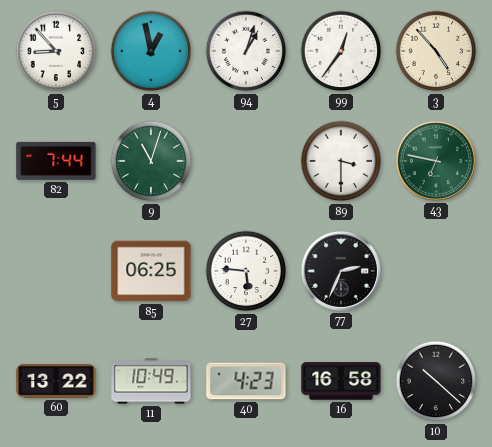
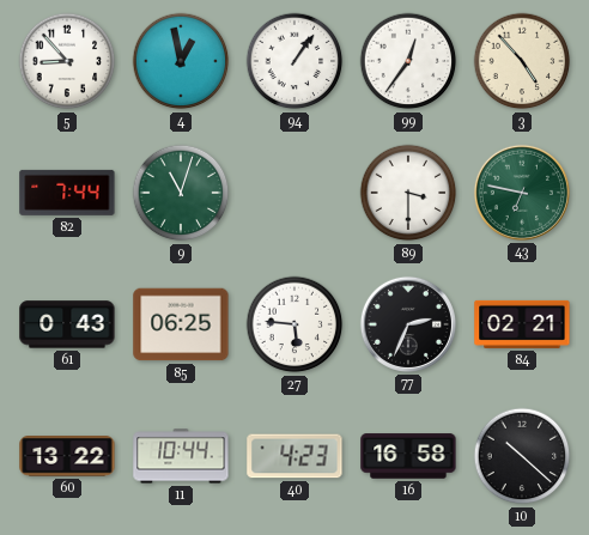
94: 1:03 -> 1:06
61: none -> 0:43
84: none -> 02:21
11: 10:49 -> 10:44
